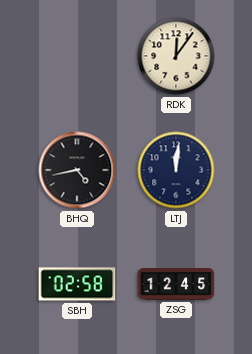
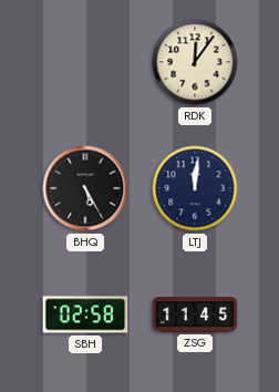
BHQ: 4:43 -> 5:25
ZSG: 12:45 -> 11:45
